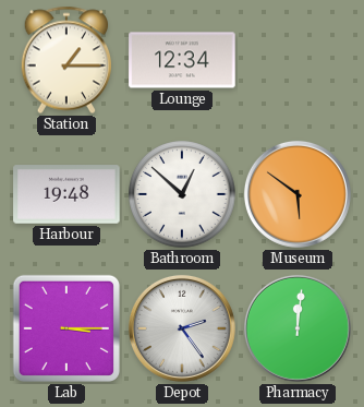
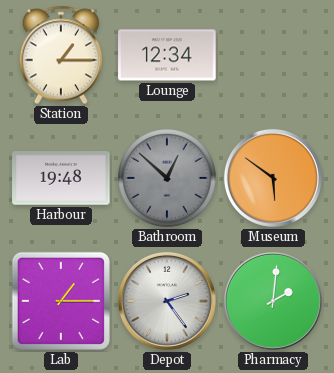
Bathroom dial: white -> grey
Lab: 3:15 -> 1:15
Pharmacy: 12:01 -> 2:01
